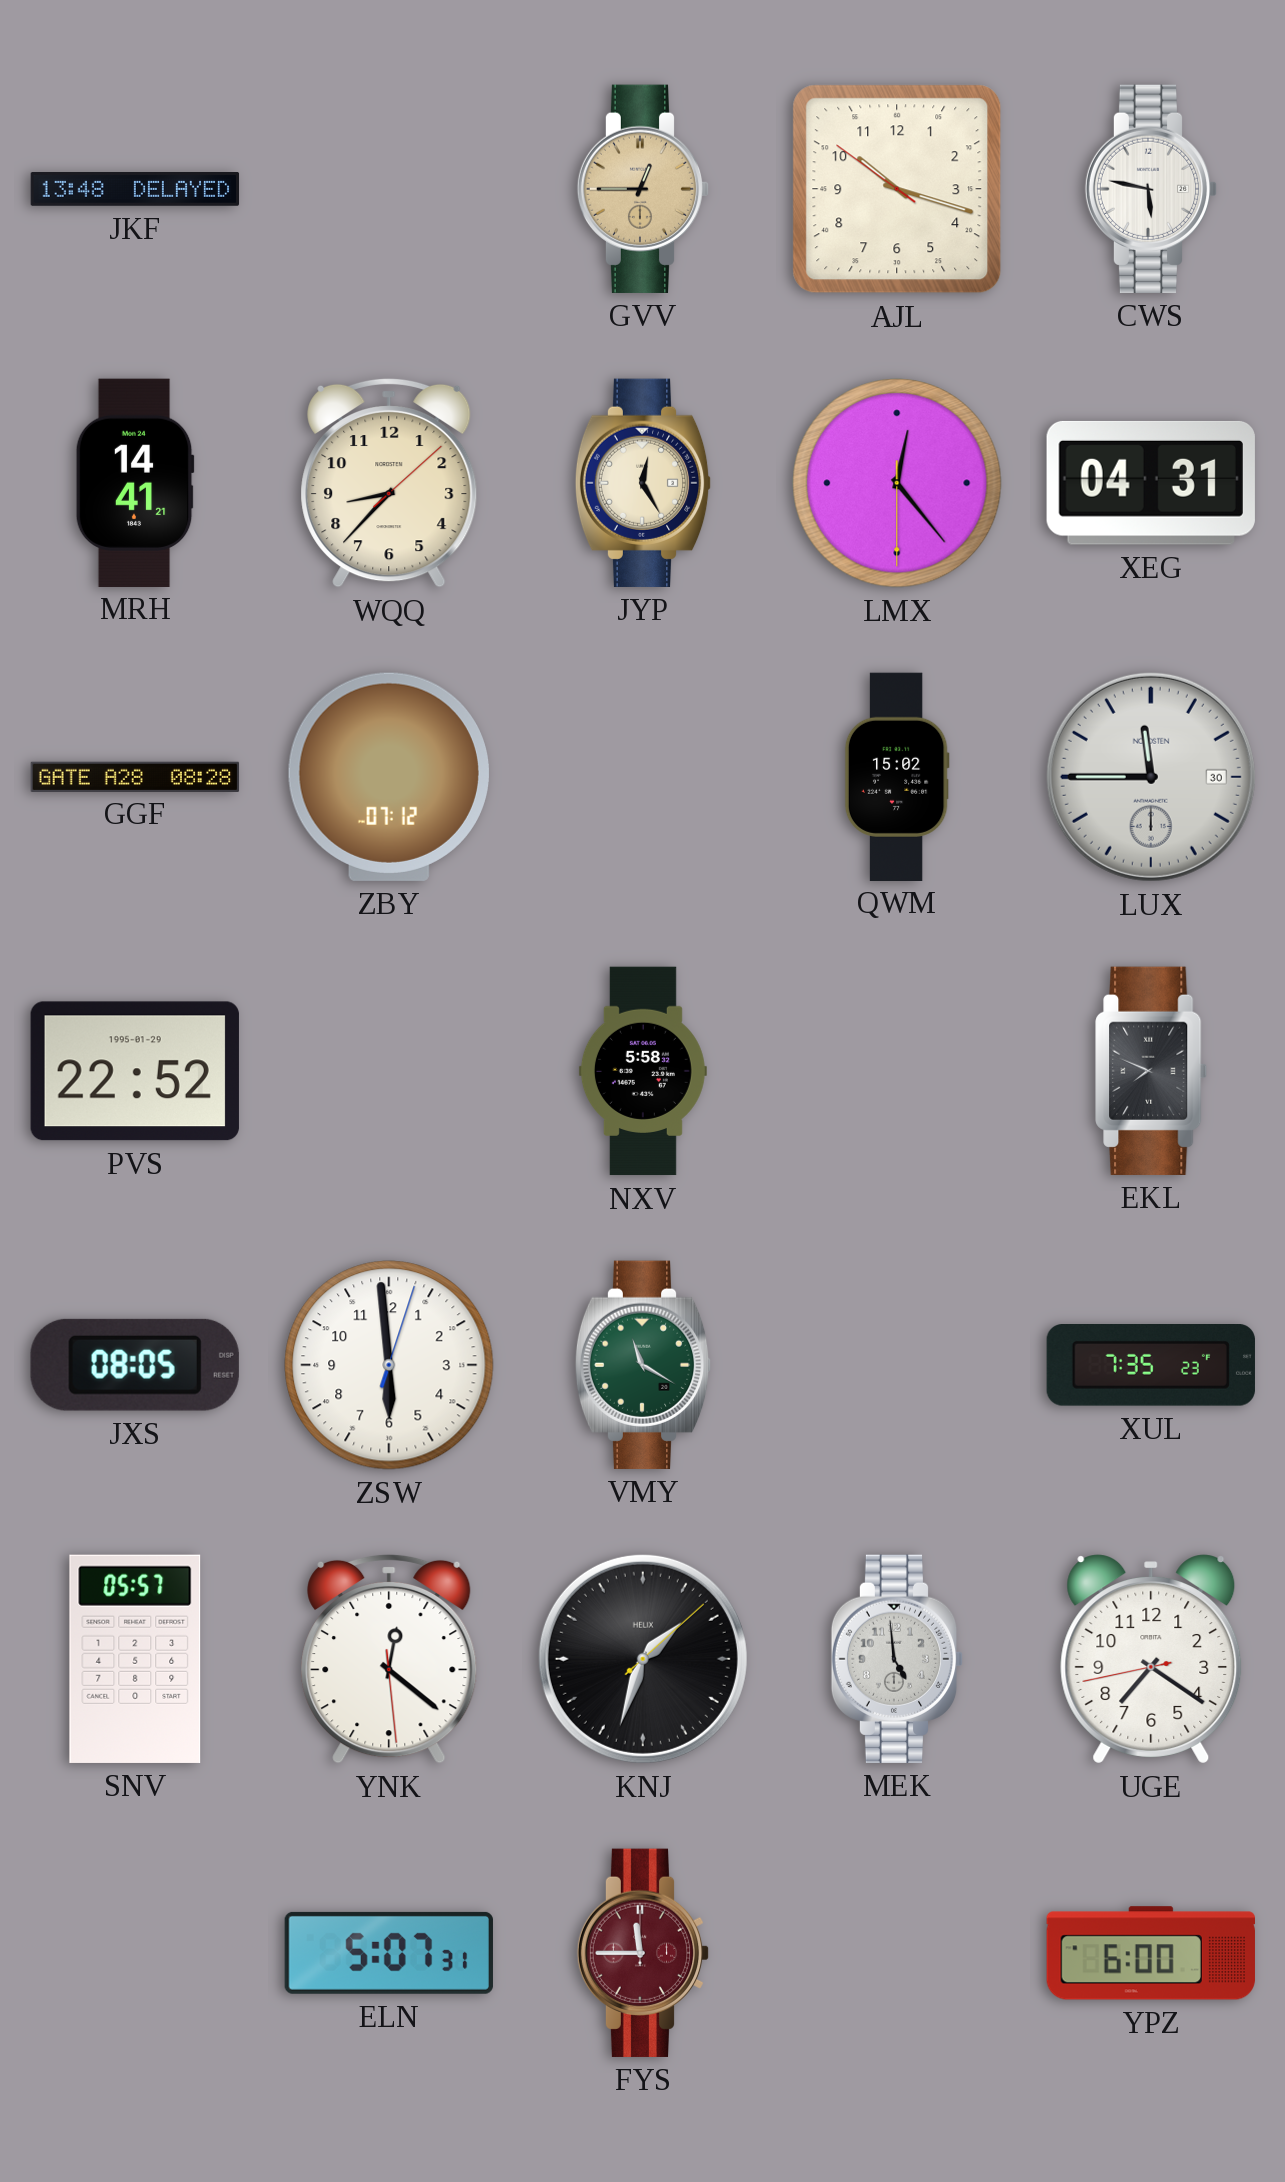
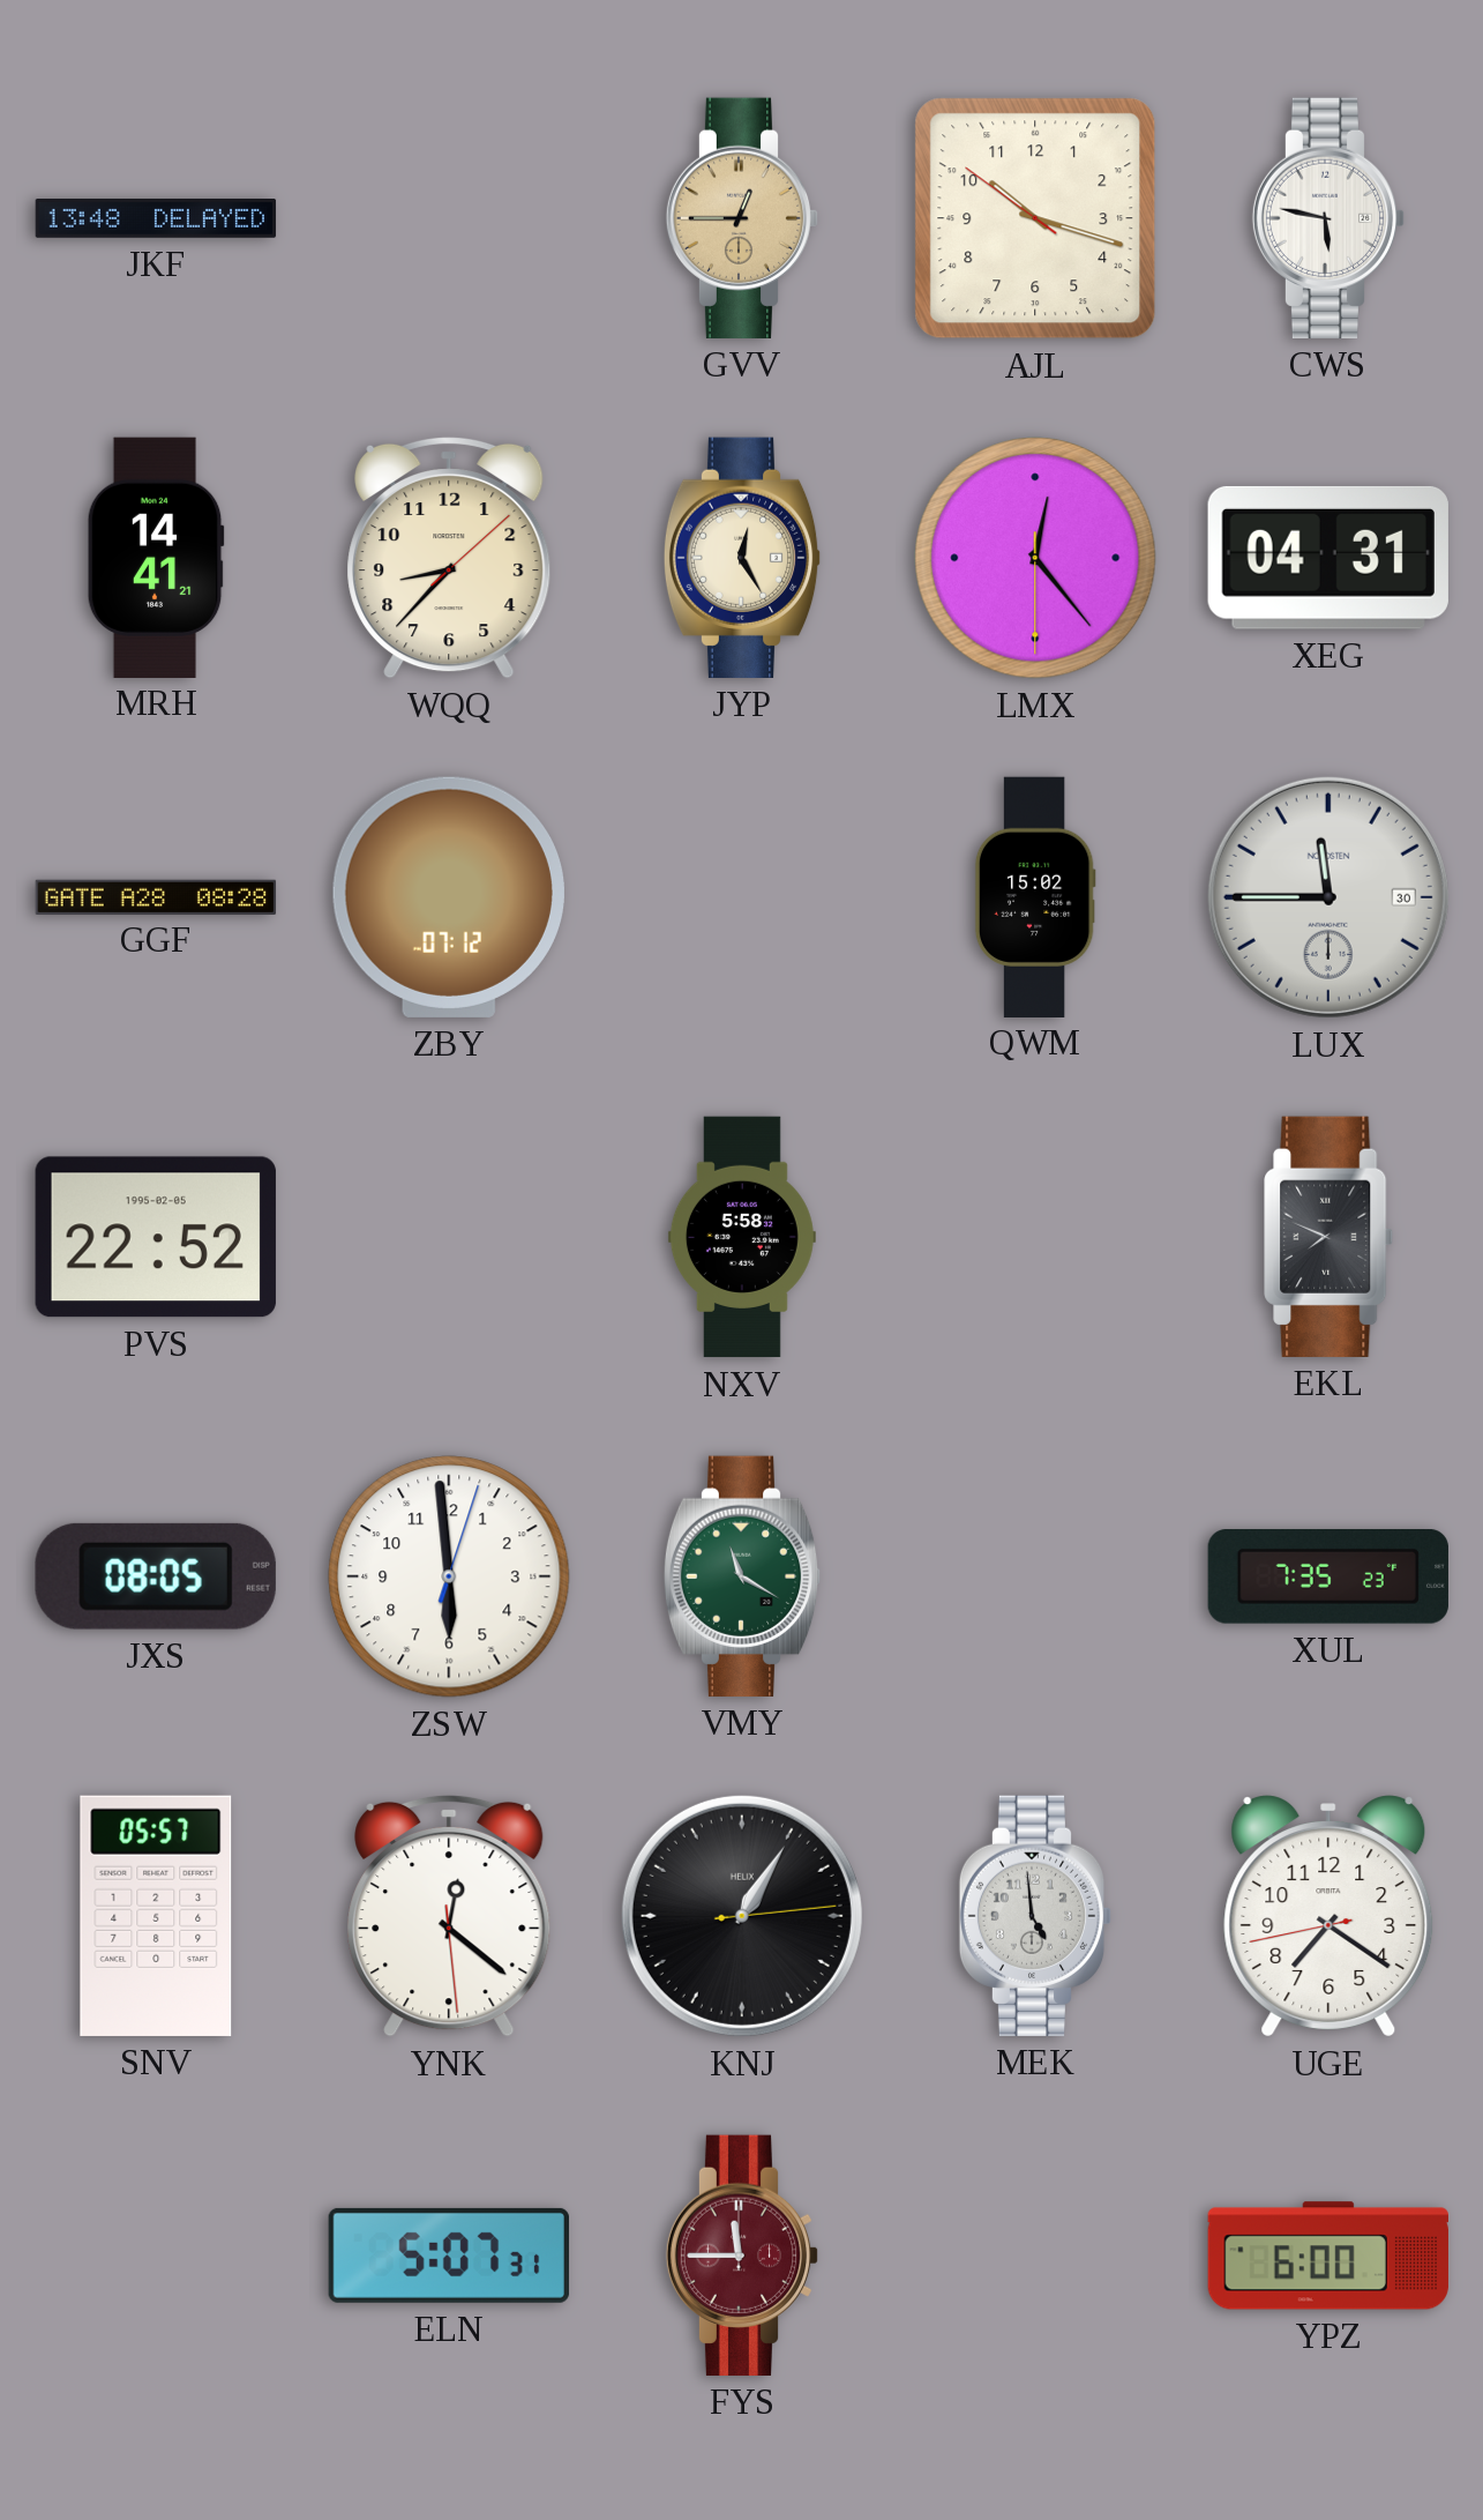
PVS date: 1995-01-29 -> 1995-02-05
KNJ: 1:33 -> 1:05
